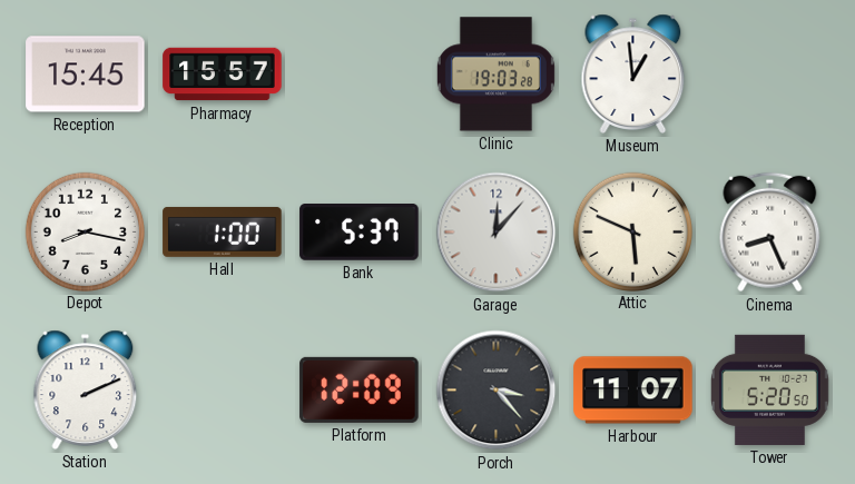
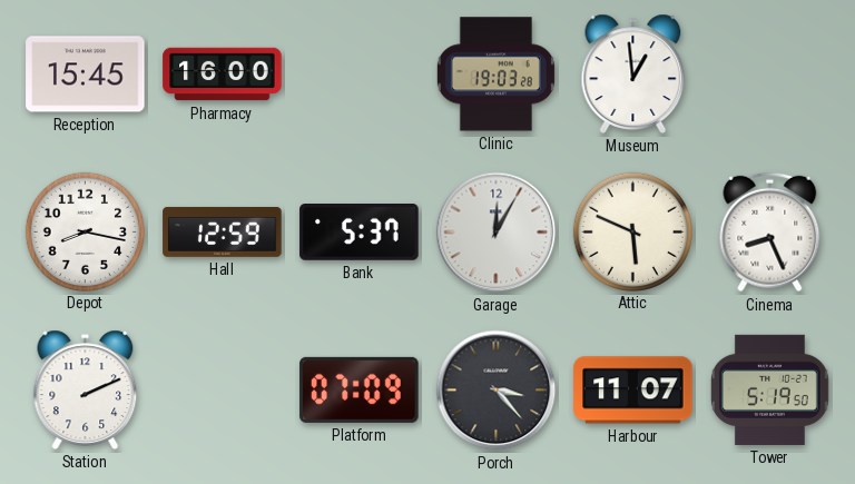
Pharmacy: 15:57 -> 16:00
Hall: 1:00 -> 12:59
Garage: 12:07 -> 12:05
Platform: 12:09 -> 07:09
Tower: 5:20 -> 5:19
